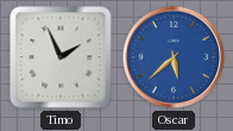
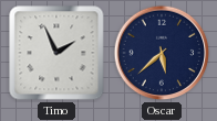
Oscar dial: blue -> navy
